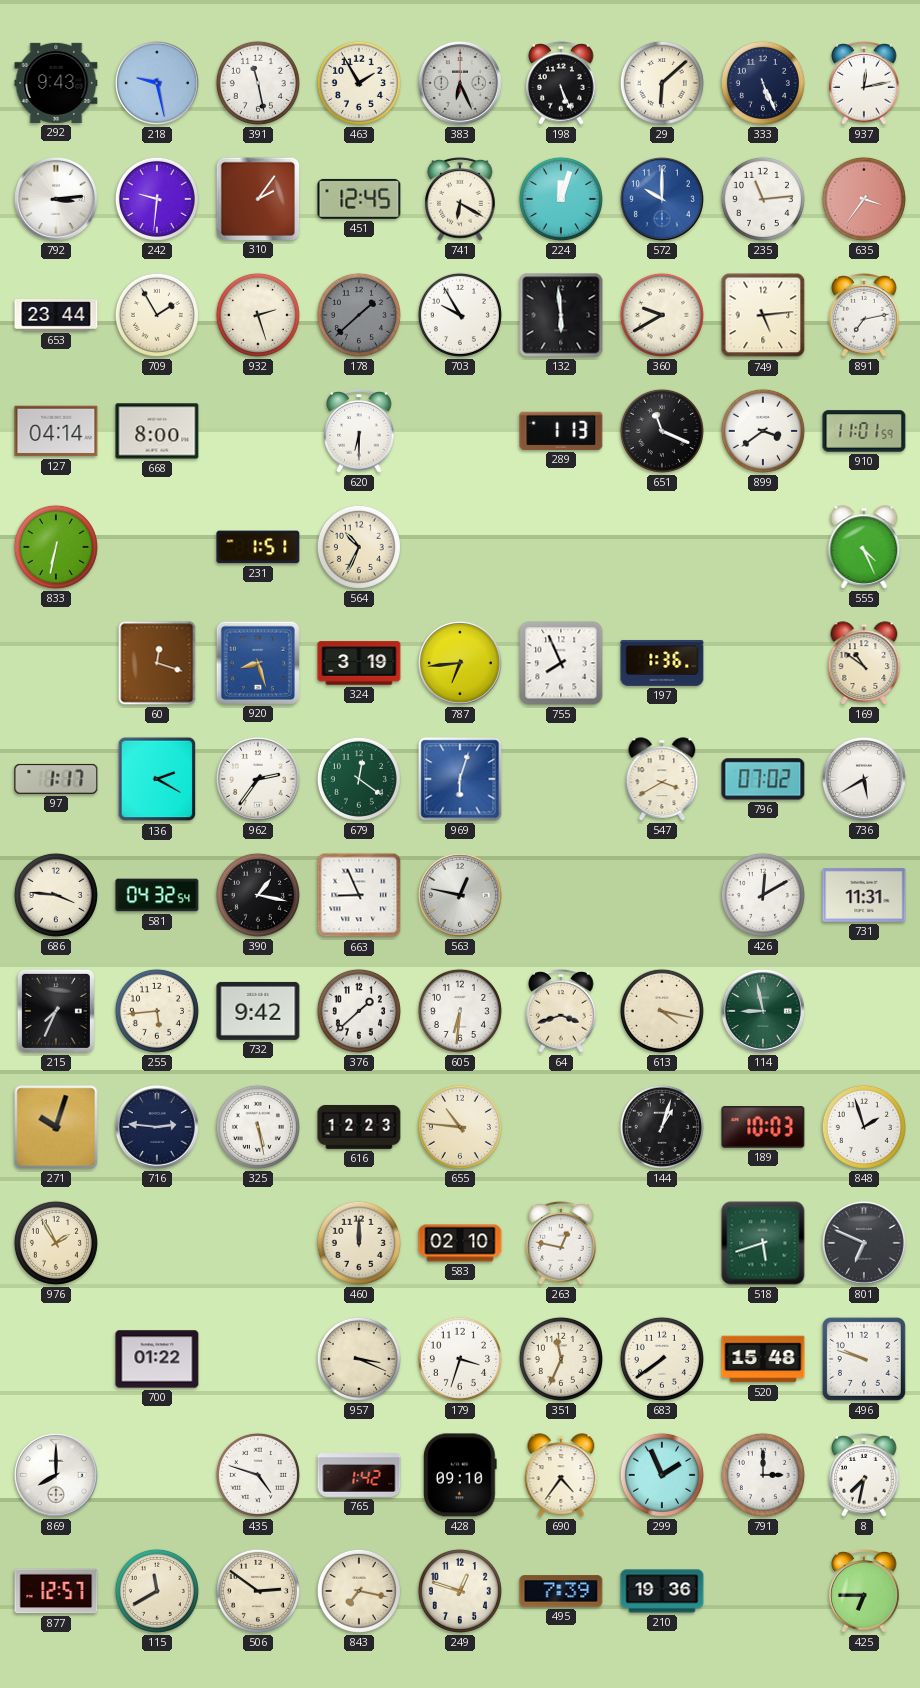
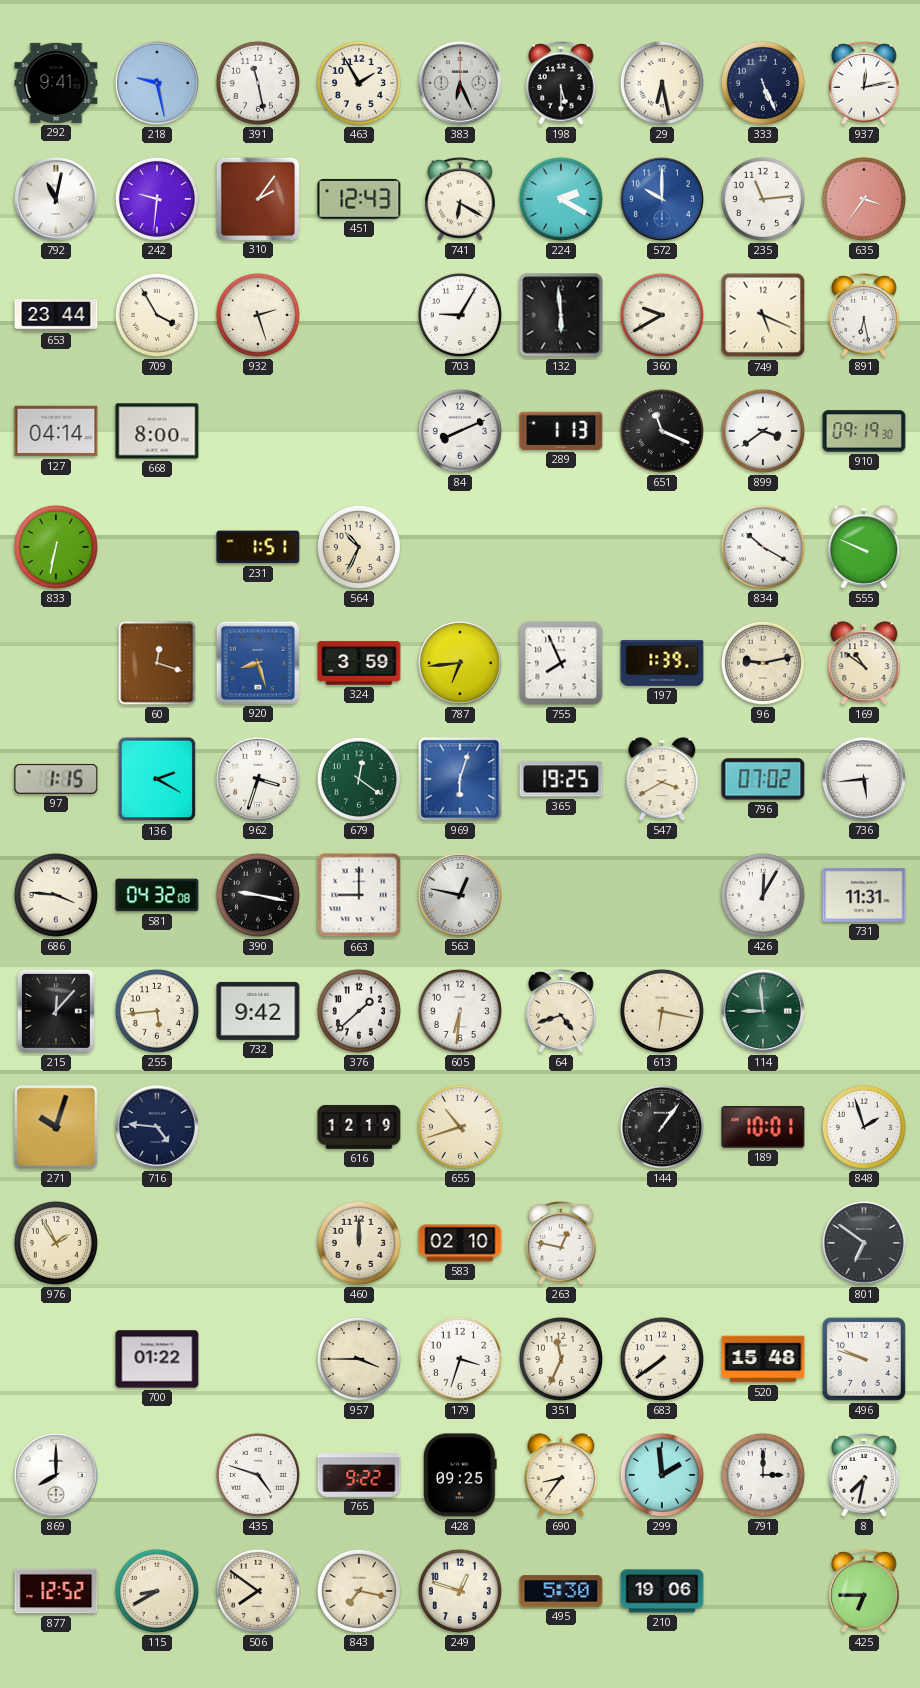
292: 9:43 -> 9:41
198: 5:26 -> 5:30
29: 6:08 -> 6:28
792: 3:14 -> 11:02
451: 12:45 -> 12:43
224: 12:03 -> 2:20
709: 1:55 -> 3:55
178: 1:38 -> none
703: 9:55 -> 9:05
749: 5:14 -> 5:19
891: 7:13 -> 6:28
620: 6:30 -> none
84: none -> 8:11
910: 11:01 -> 09:19
834: none -> 10:20
555: 4:26 -> 9:49
324: 3:19 -> 3:59
197: 1:36 -> 1:39
96: none -> 9:13
97: 1:17 -> 1:15
962: 2:36 -> 3:33
365: none -> 19:25
736: 5:40 -> 5:44
581: 04:32:54 -> 04:32:08
390: 1:17 -> 9:17
663: 8:56 -> 9:00
426: 12:10 -> 12:05
215: 7:34 -> 12:07
64: 3:42 -> 4:42
613: 4:17 -> 6:17
114: 8:58 -> 8:59
716: 2:46 -> 4:46
325: 5:28 -> none
616: 12:23 -> 12:19
655: 10:46 -> 10:42
144: 1:03 -> 1:06
189: 10:03 -> 10:01
518: 5:42 -> none
801: 6:49 -> 6:51
957: 3:19 -> 3:45
765: 1:42 -> 9:22
428: 09:10 -> 09:25
690: 4:36 -> 8:36
299: 1:56 -> 1:59
877: 12:57 -> 12:52
115: 11:40 -> 8:40
506: 2:51 -> 7:51
495: 7:39 -> 5:30
210: 19:36 -> 19:06
